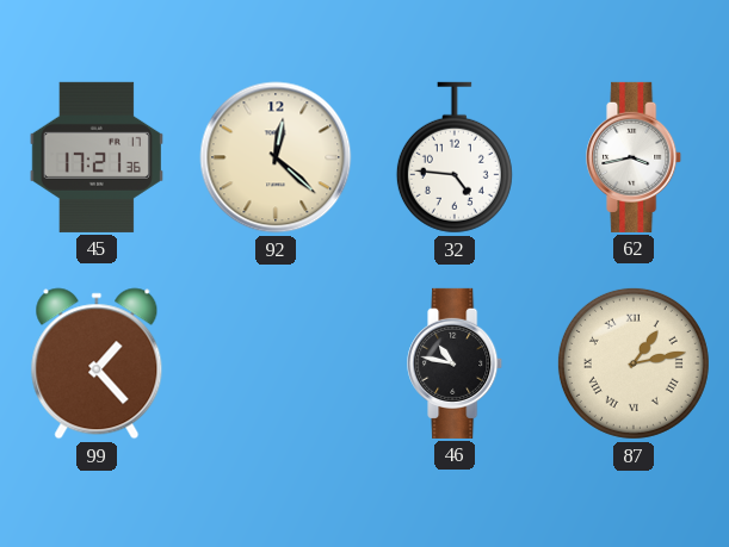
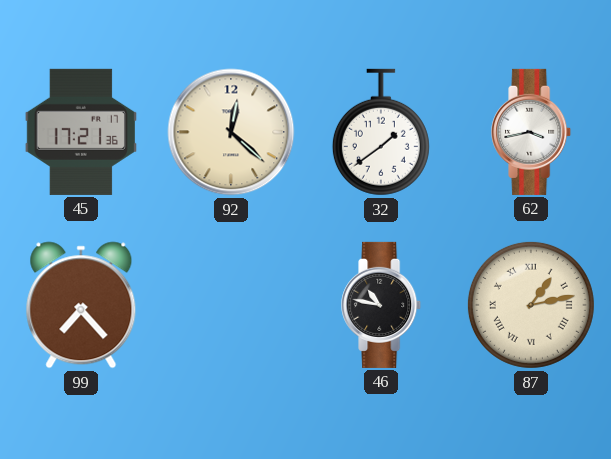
32: 4:46 -> 1:39
99: 1:23 -> 7:23
